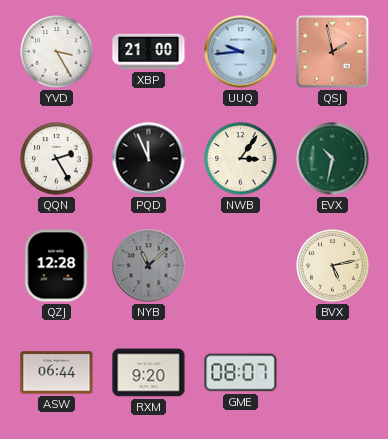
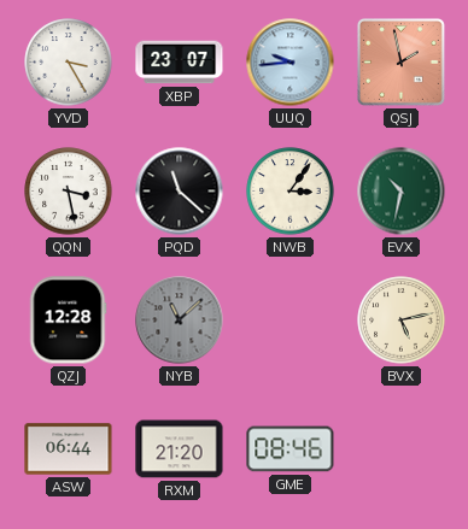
XBP: 21:00 -> 23:07
QQN: 2:25 -> 3:28
PQD: 11:56 -> 11:22
RXM: 9:20 -> 21:20
GME: 08:07 -> 08:46
